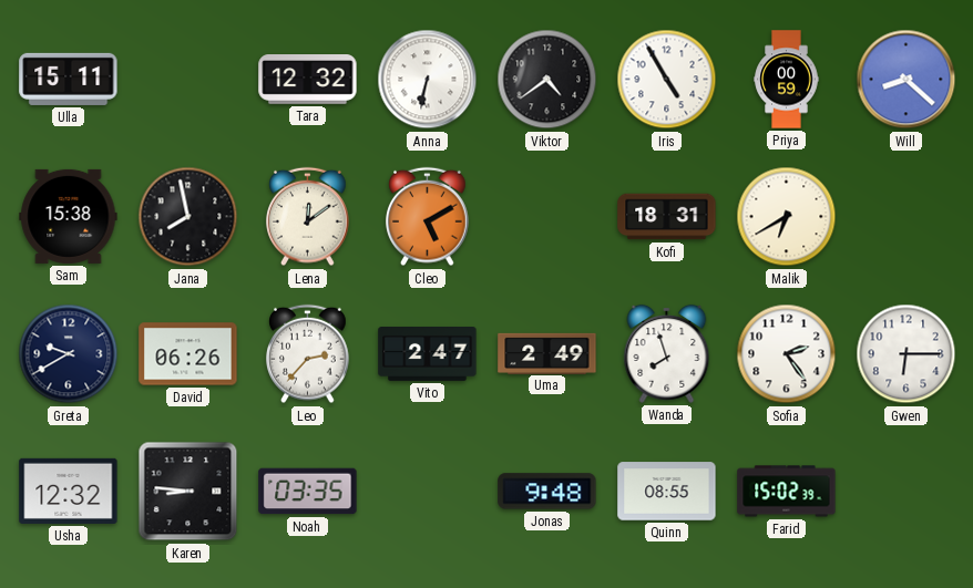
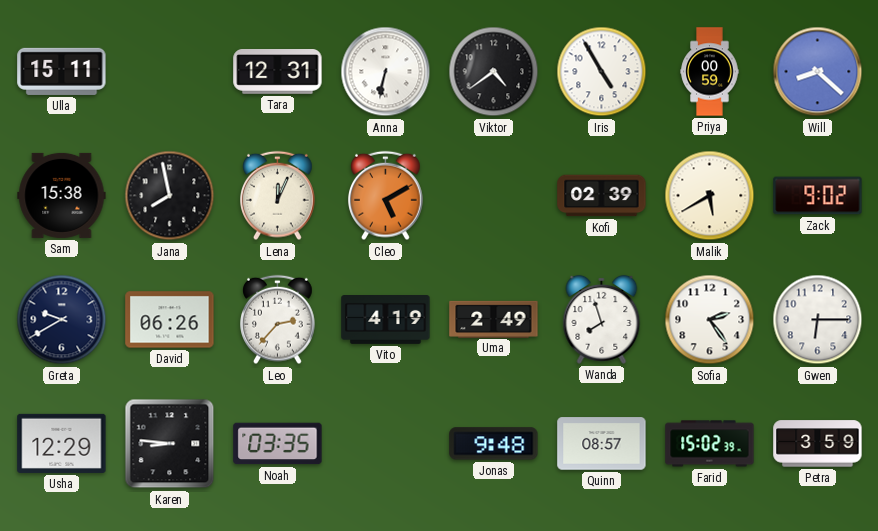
Tara: 12:32 -> 12:31
Lena: 12:09 -> 12:04
Kofi: 18:31 -> 02:39
Malik: 6:40 -> 5:40
Zack: none -> 9:02
Vito: 2:47 -> 4:19
Usha: 12:32 -> 12:29
Quinn: 08:55 -> 08:57
Petra: none -> 3:59
